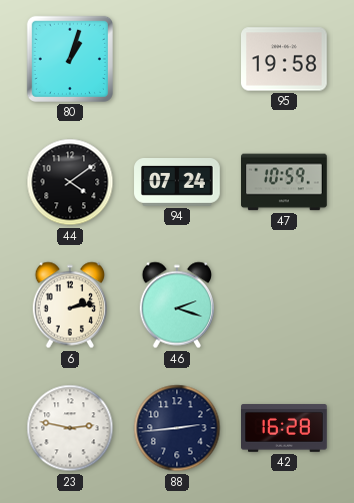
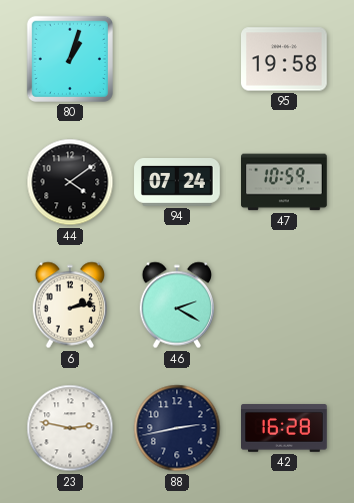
46: 2:18 -> 2:20
88: 2:44 -> 2:43
